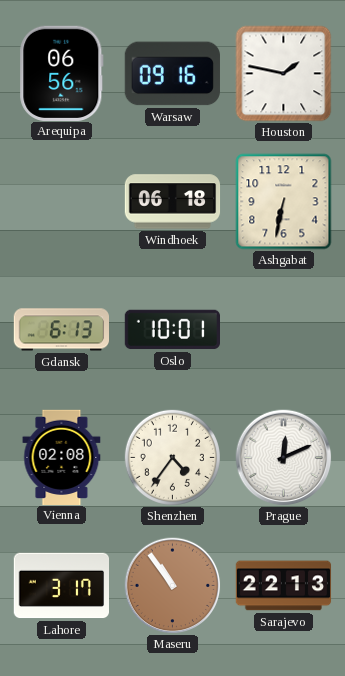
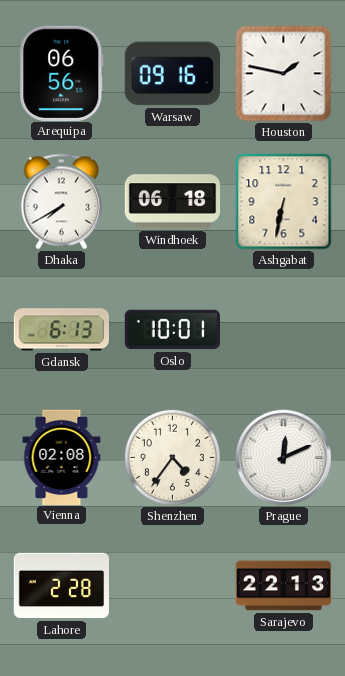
Dhaka: none -> 7:40
Lahore: 3:17 -> 2:28
Maseru: 10:54 -> none
